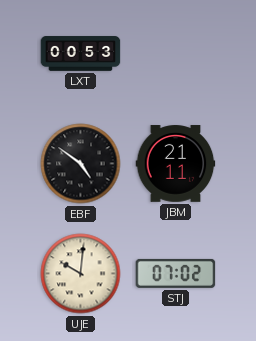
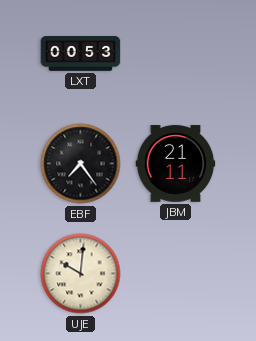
EBF: 4:51 -> 7:24
STJ: 07:02 -> none
